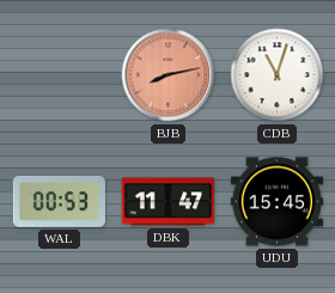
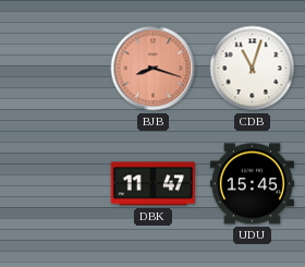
BJB: 8:13 -> 8:18
WAL: 00:53 -> none
